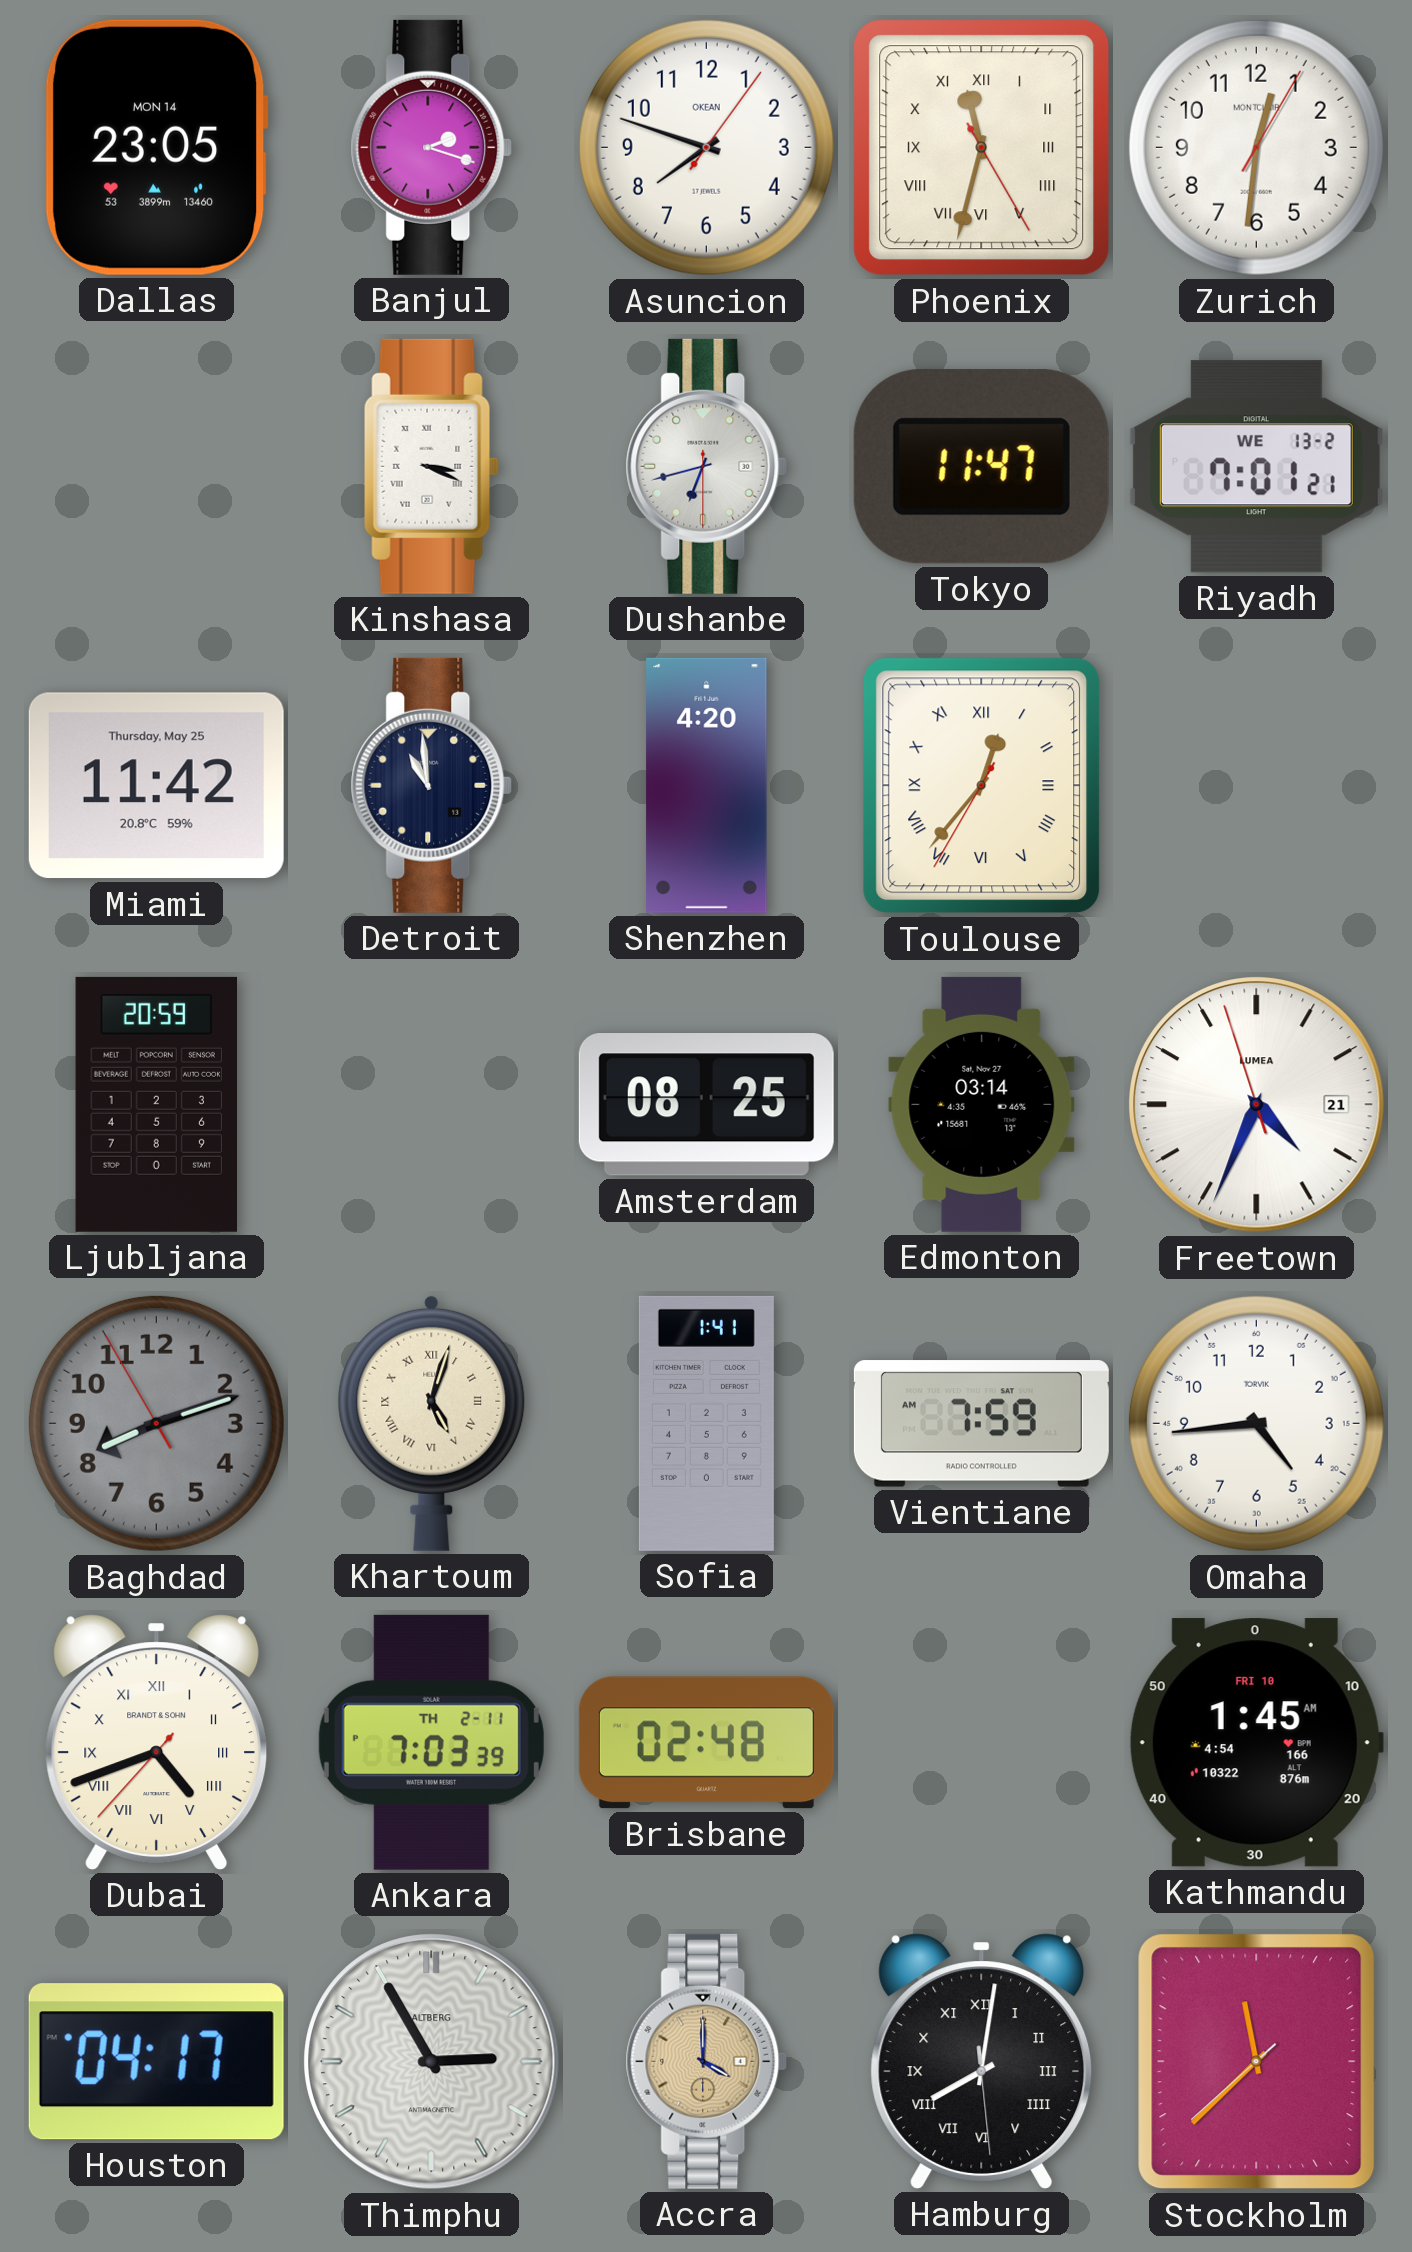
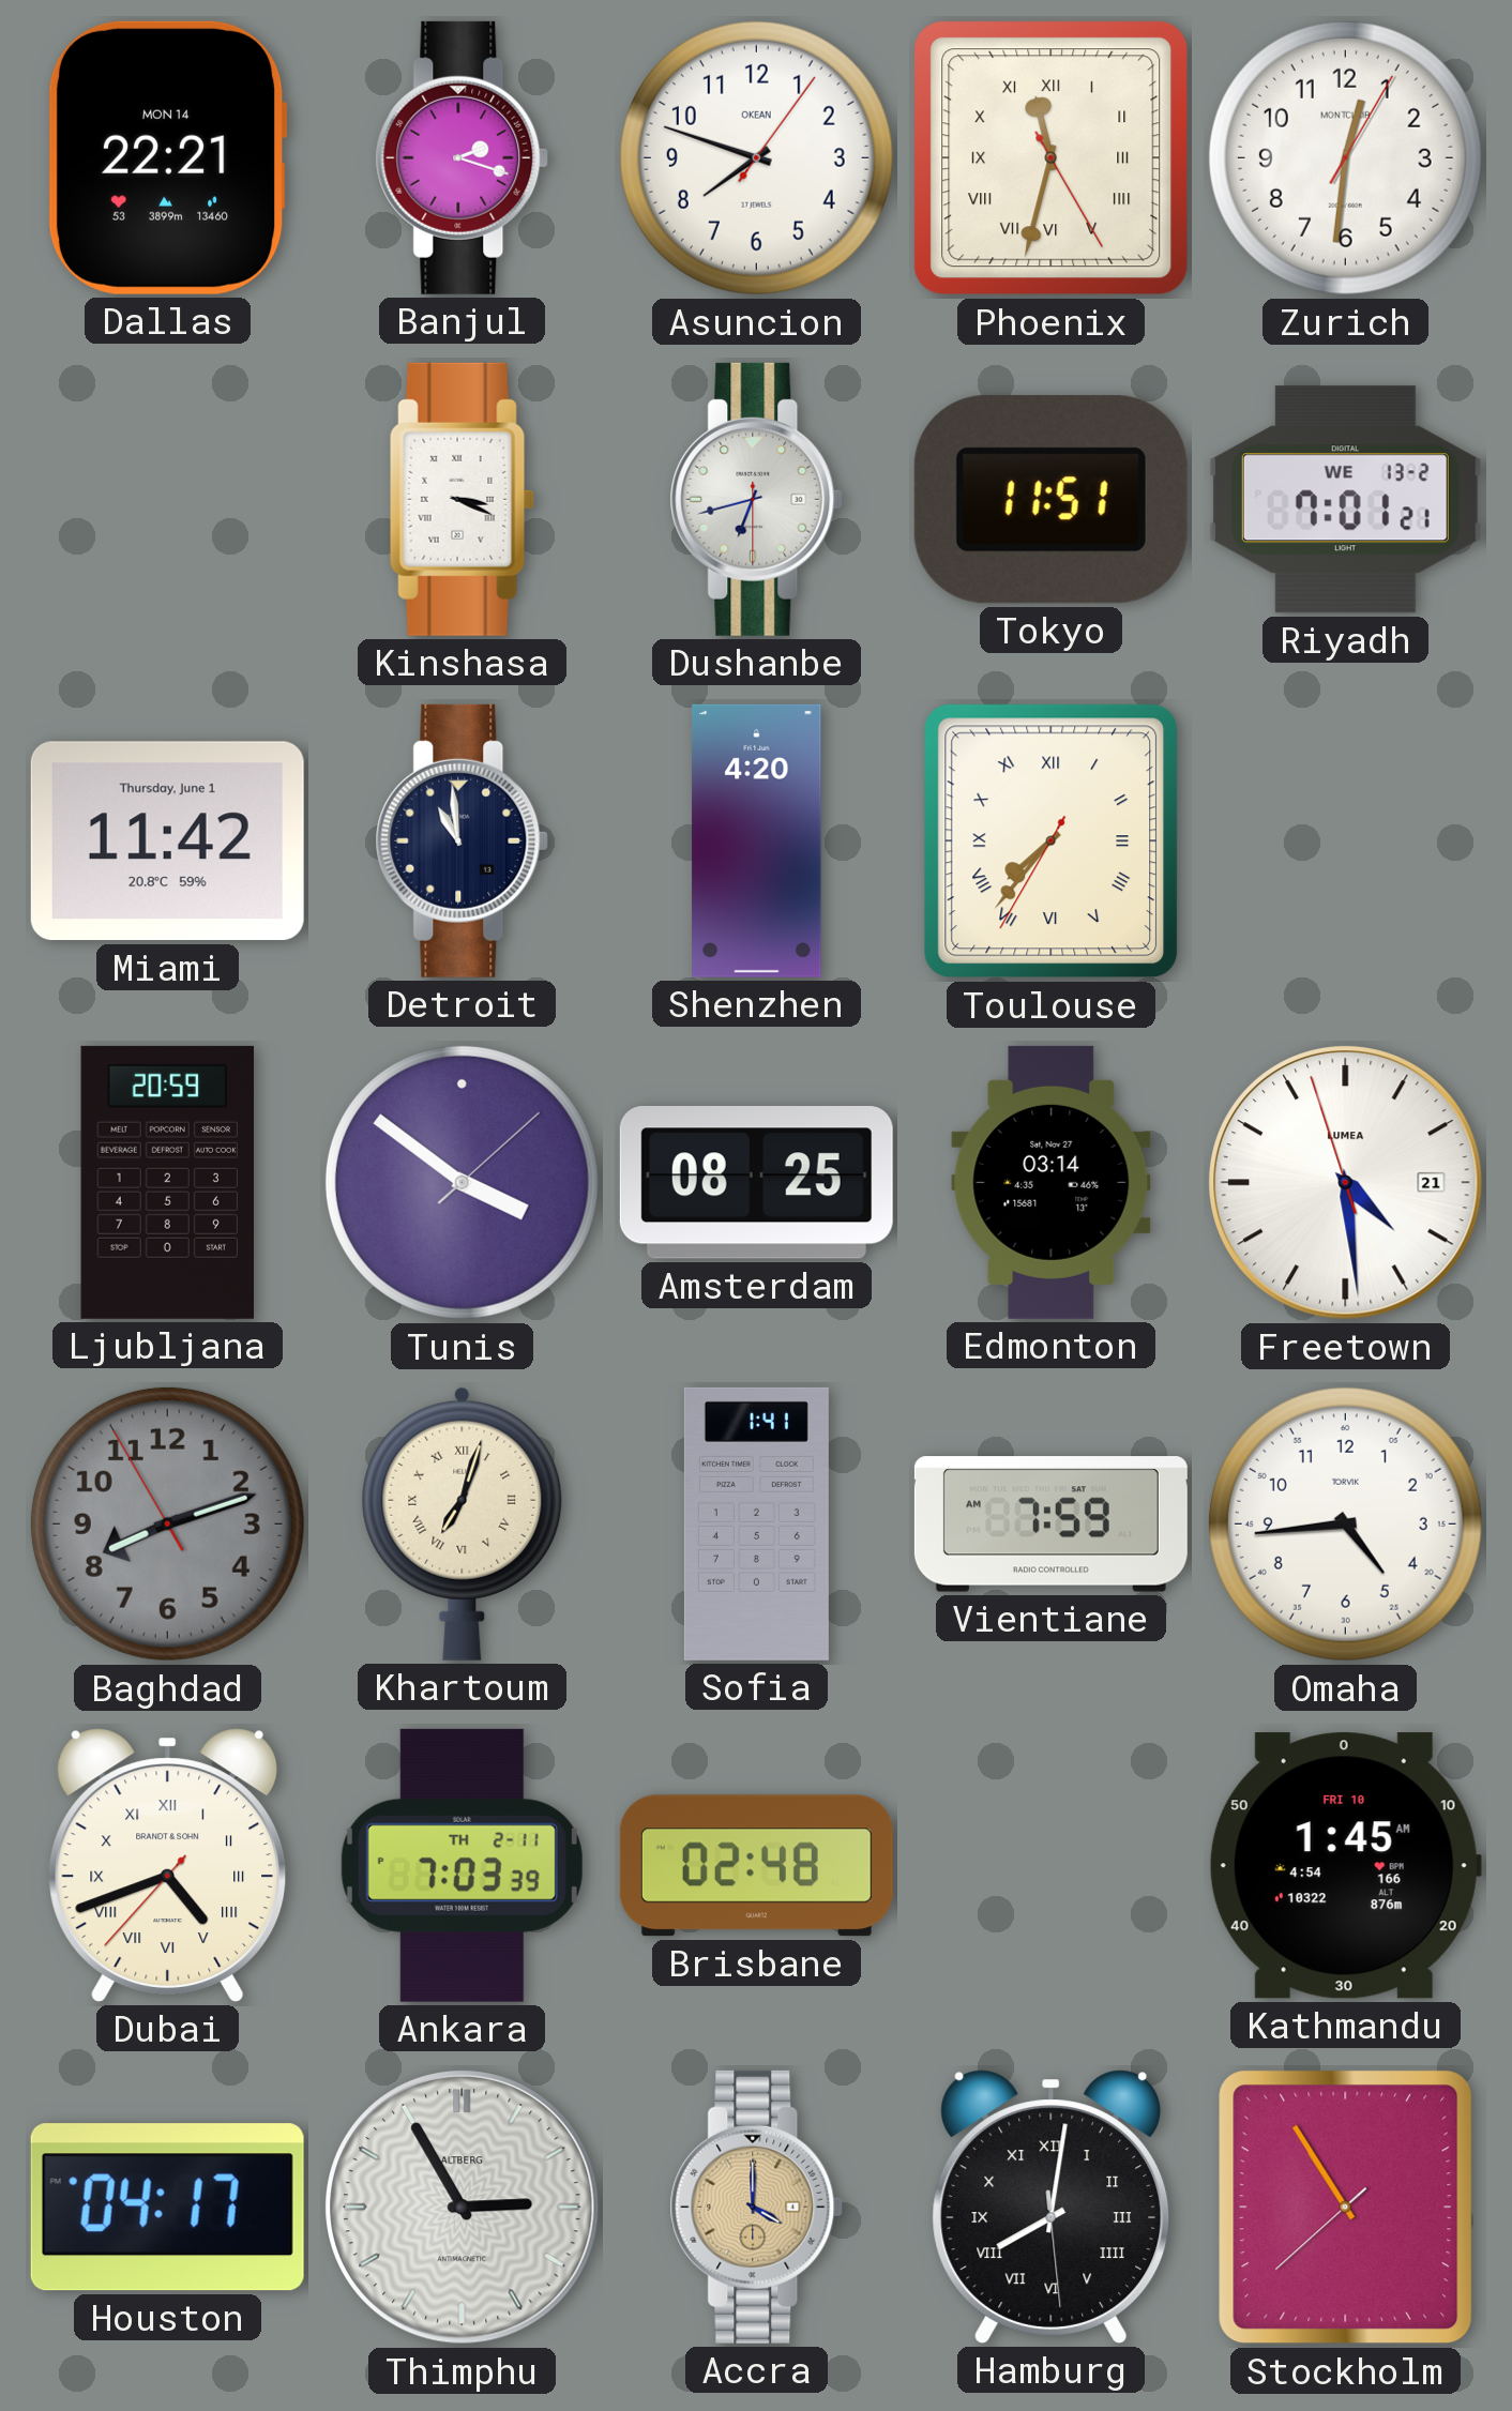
Dallas: 23:05 -> 22:21
Tokyo: 11:47 -> 11:51
Miami date: Thursday, May 25 -> Thursday, June 1
Toulouse: 12:36 -> 7:36
Tunis: none -> 3:51
Freetown: 4:33 -> 4:28
Khartoum: 5:03 -> 7:03
Stockholm: 11:37 -> 10:54
